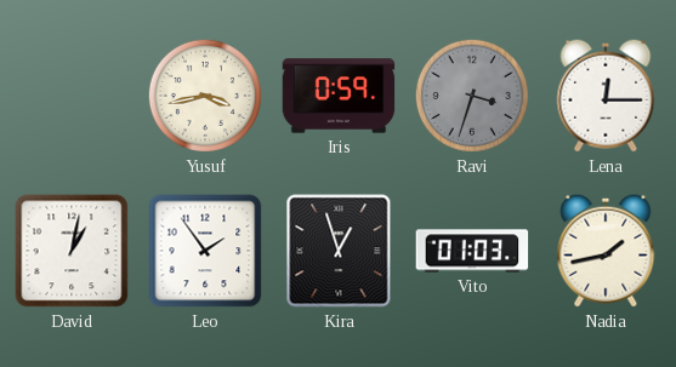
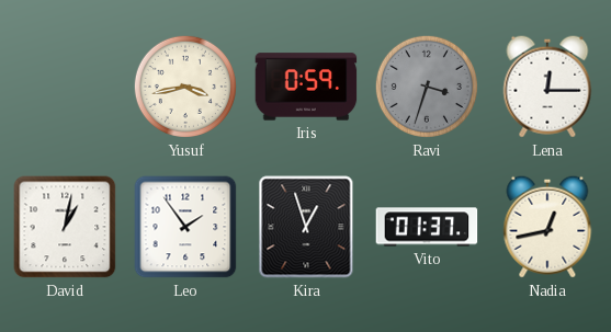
Vito: 01:03 -> 01:37
Nadia: 1:43 -> 12:43
